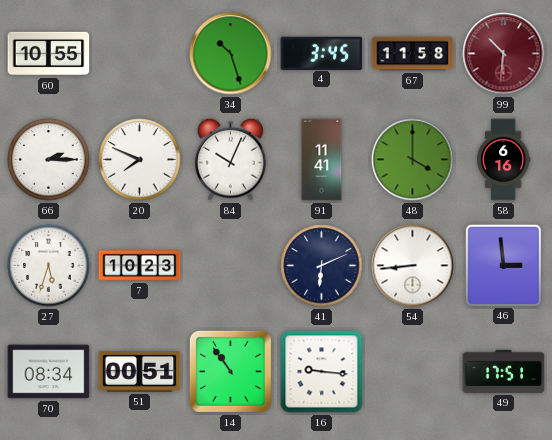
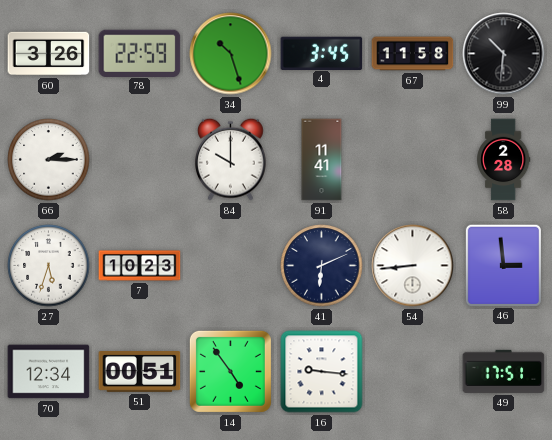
60: 10:55 -> 3:26
78: none -> 22:59
99 dial: burgundy -> black
20: 7:49 -> none
84: 10:04 -> 10:00
48: 4:00 -> none
58: 6:16 -> 2:28
70: 08:34 -> 12:34
14: 10:54 -> 4:54
